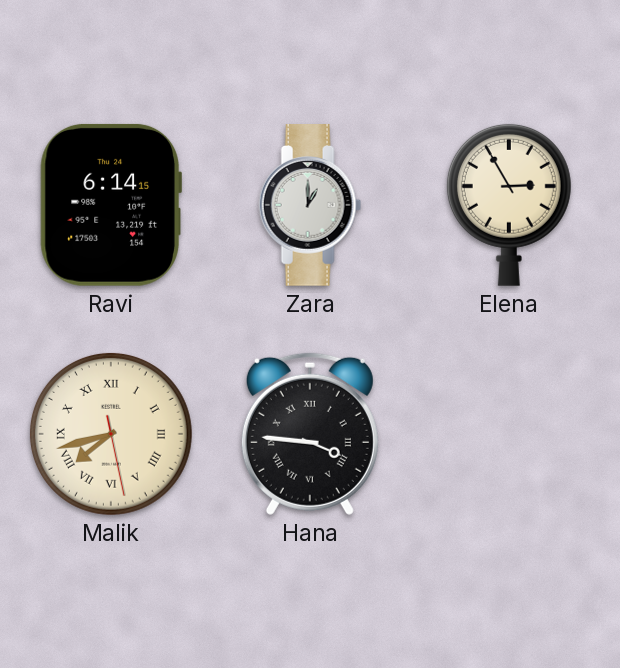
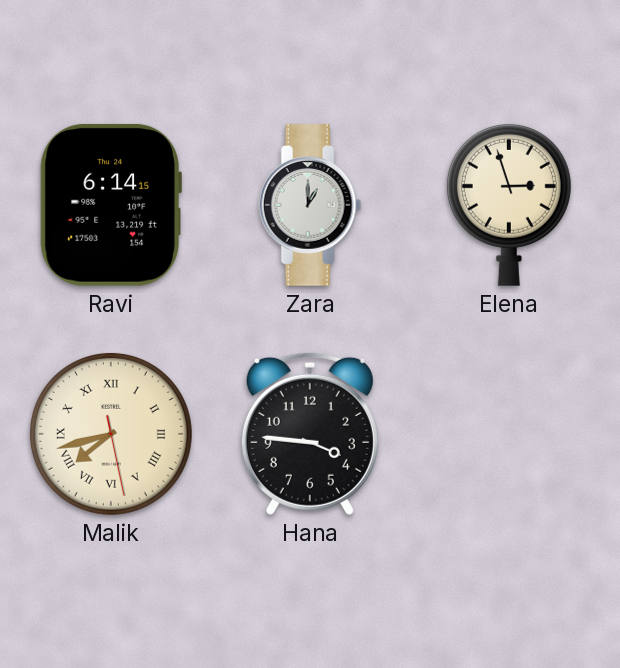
Elena: 2:55 -> 2:57
Hana numerals: Roman -> Arabic
